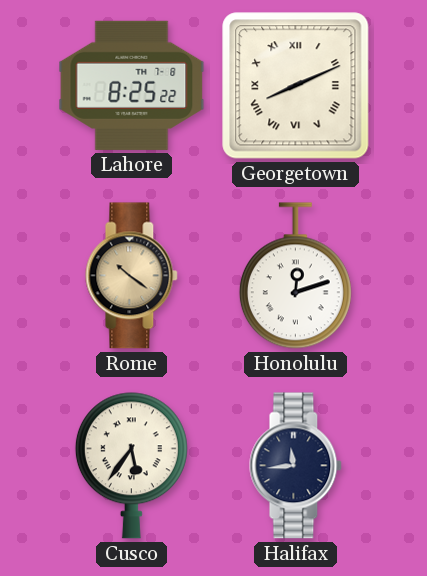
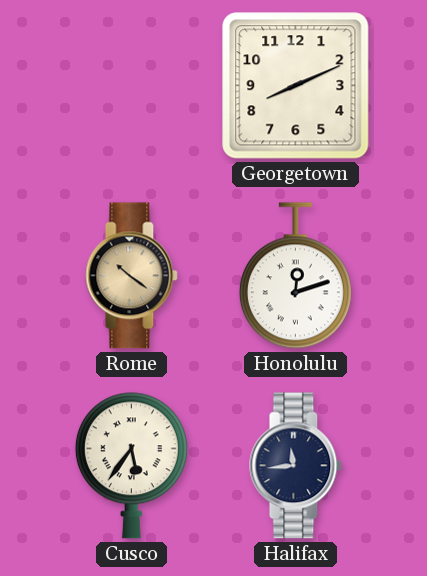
Lahore: 8:25 -> none
Georgetown numerals: Roman -> Arabic
